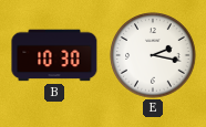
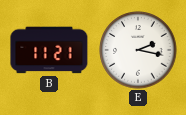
B: 10:30 -> 11:21
